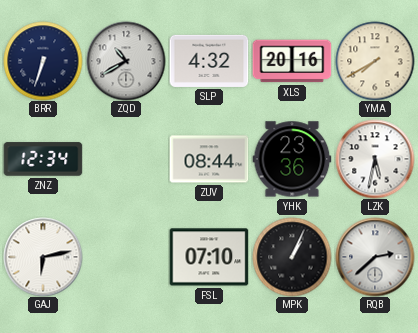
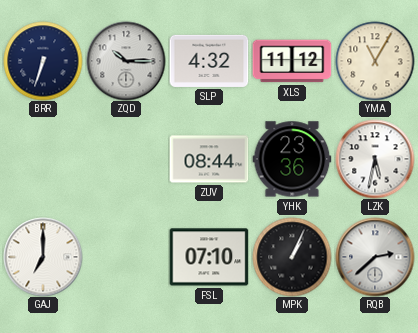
ZQD: 10:40 -> 10:15
XLS: 20:16 -> 11:12
YMA: 7:40 -> 11:05
ZNZ: 12:34 -> none
GAJ: 6:13 -> 7:00
